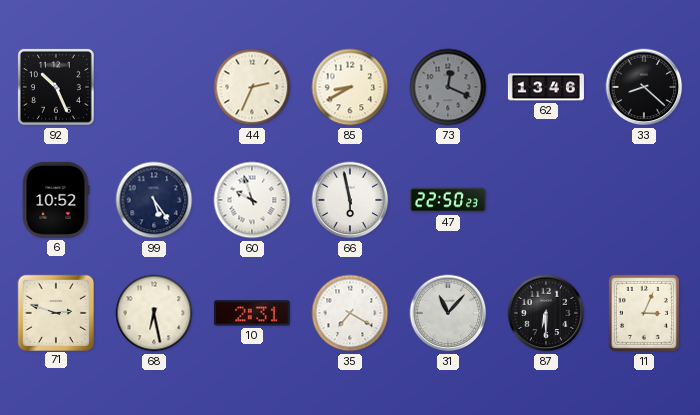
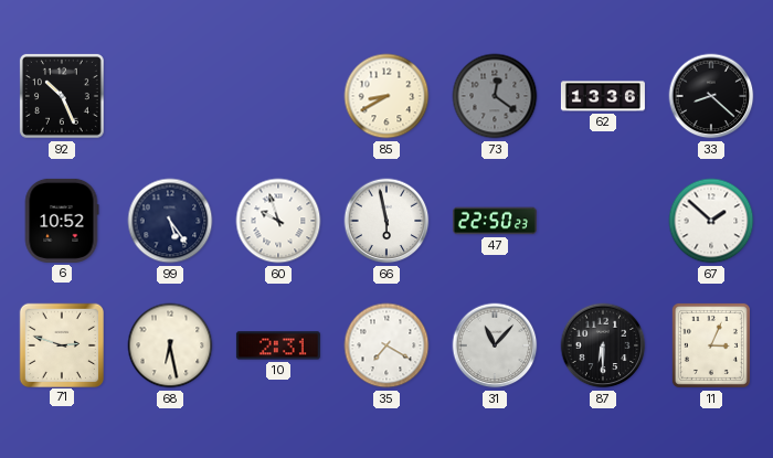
44: 2:34 -> none
73: 12:19 -> 12:21
62: 13:46 -> 13:36
67: none -> 1:52
